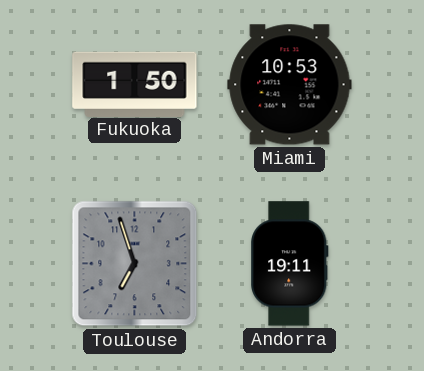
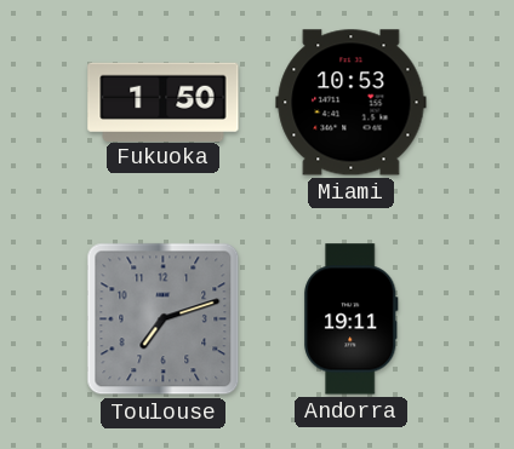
Toulouse: 6:57 -> 7:12
